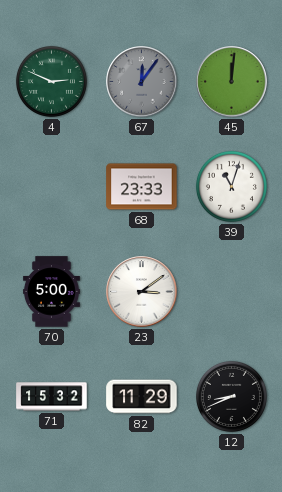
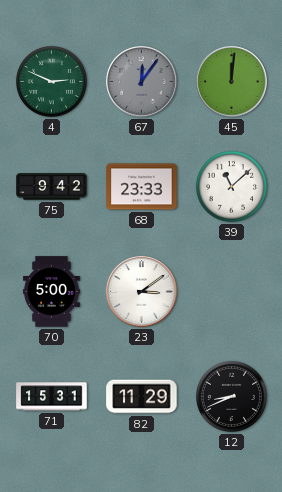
75: none -> 9:42
39: 11:03 -> 11:08
71: 15:32 -> 15:31
